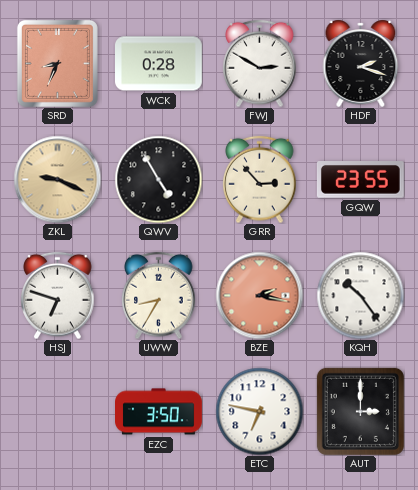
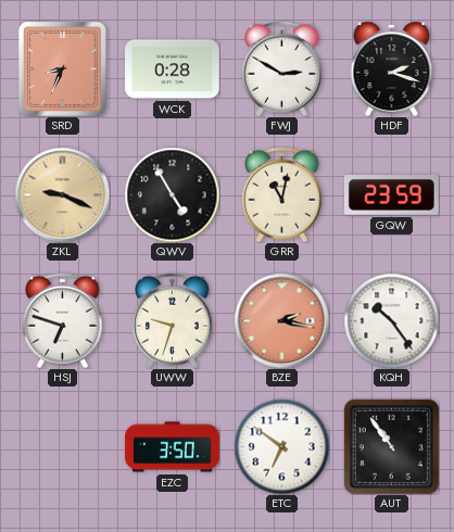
GRR: 2:53 -> 11:02
GQW: 23:55 -> 23:59
UWW: 8:35 -> 9:33
ETC: 6:47 -> 6:51
AUT: 3:00 -> 10:54
